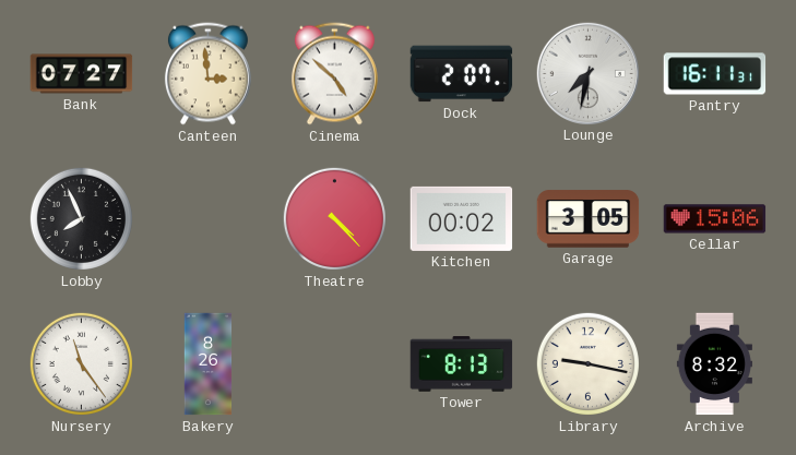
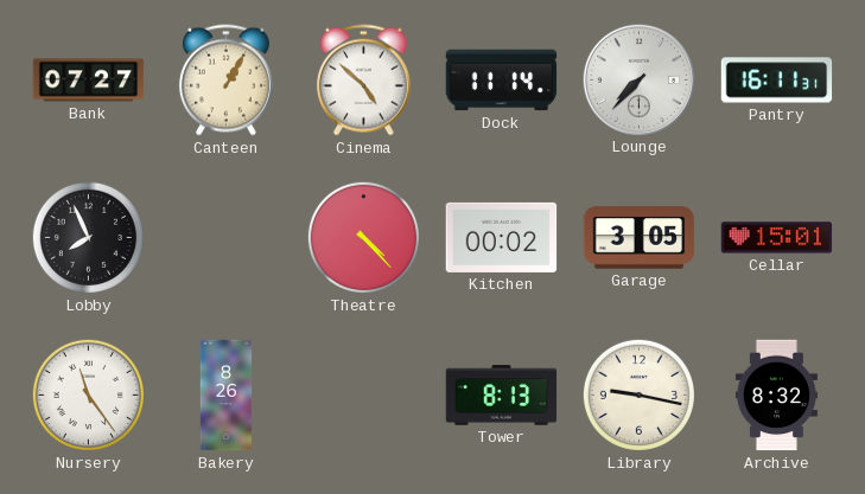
Canteen: 2:59 -> 1:05
Dock: 2:07 -> 11:14
Lounge: 7:32 -> 7:37
Cellar: 15:06 -> 15:01
